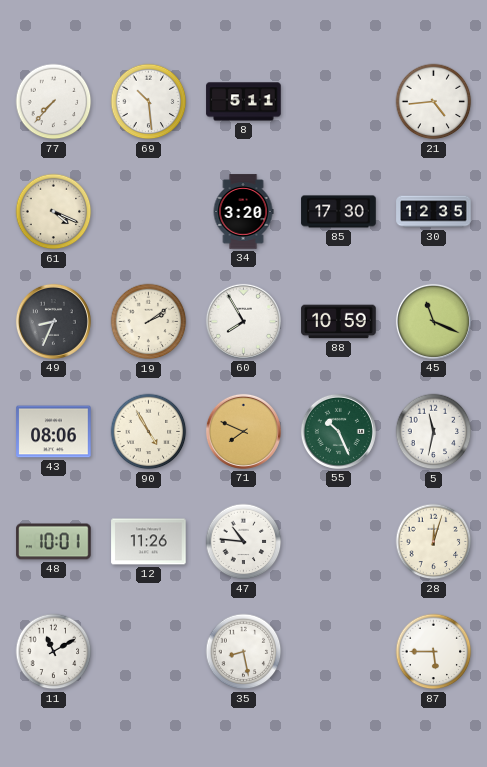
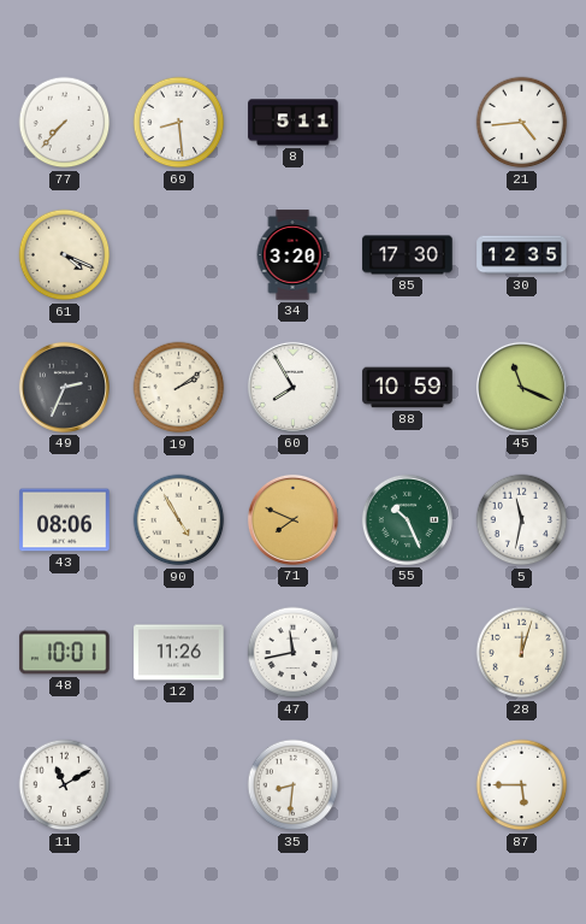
69: 10:29 -> 8:29
49: 8:34 -> 2:34
47: 10:46 -> 11:43
35: 8:28 -> 8:31
